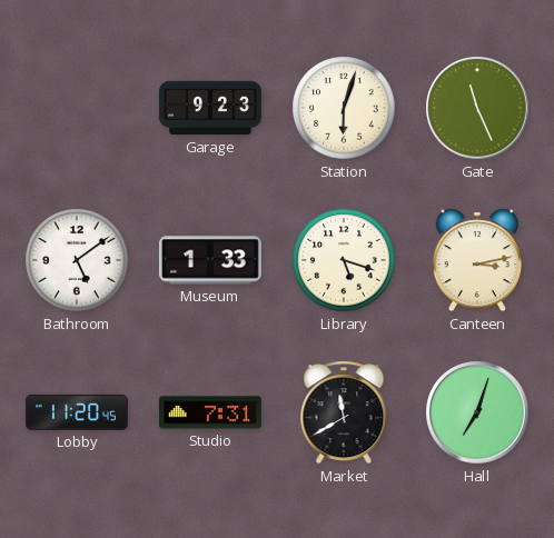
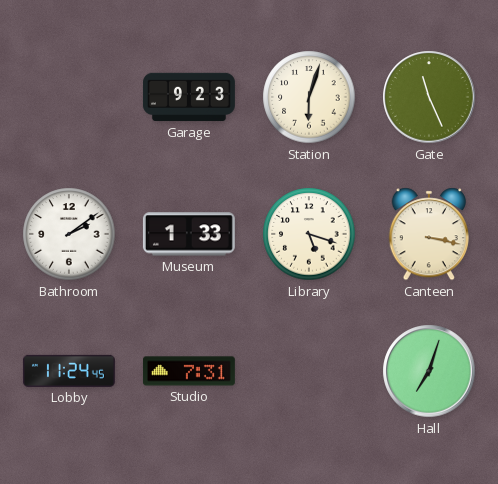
Bathroom: 5:09 -> 2:09
Canteen: 3:13 -> 3:17
Lobby: 11:20 -> 11:24
Market: 11:40 -> none
